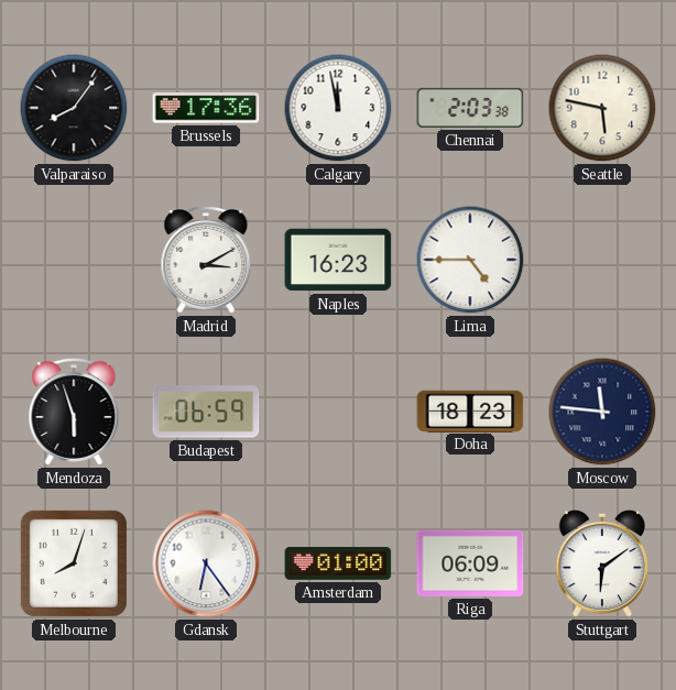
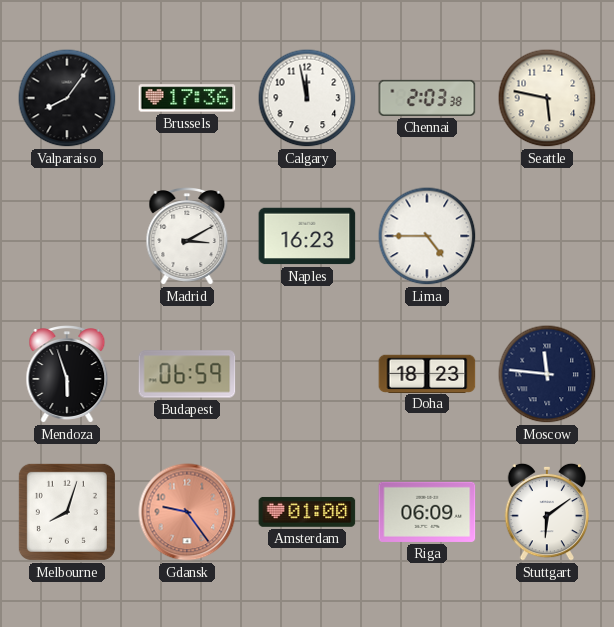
Gdansk: 6:24 -> 9:24
Gdansk dial: white -> salmon
